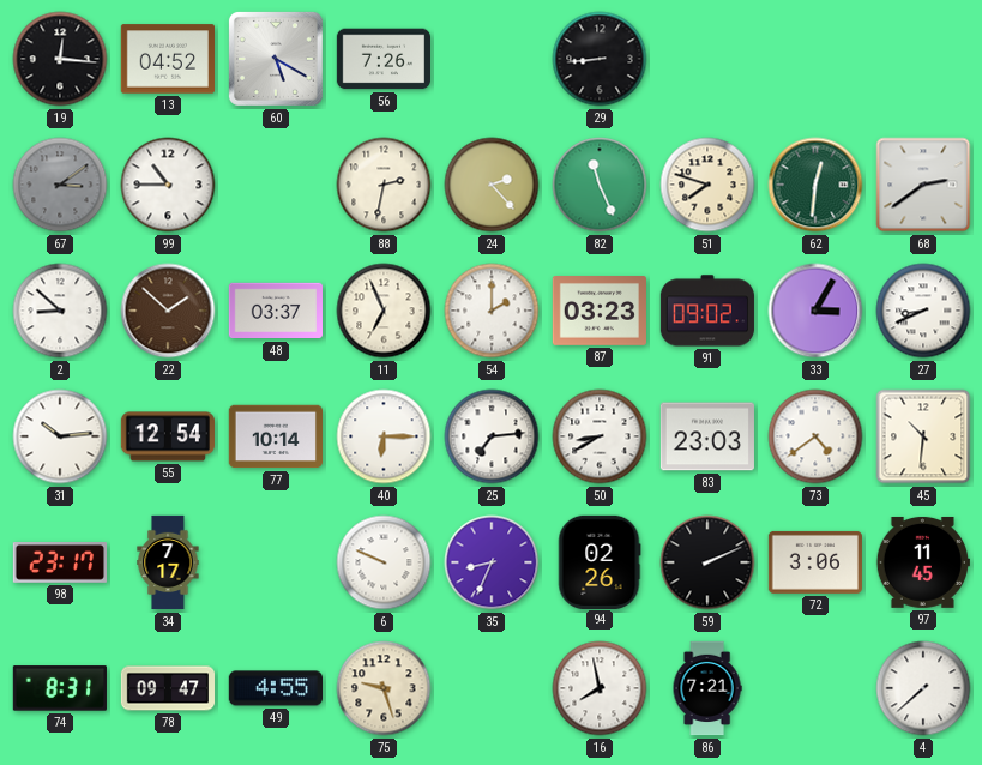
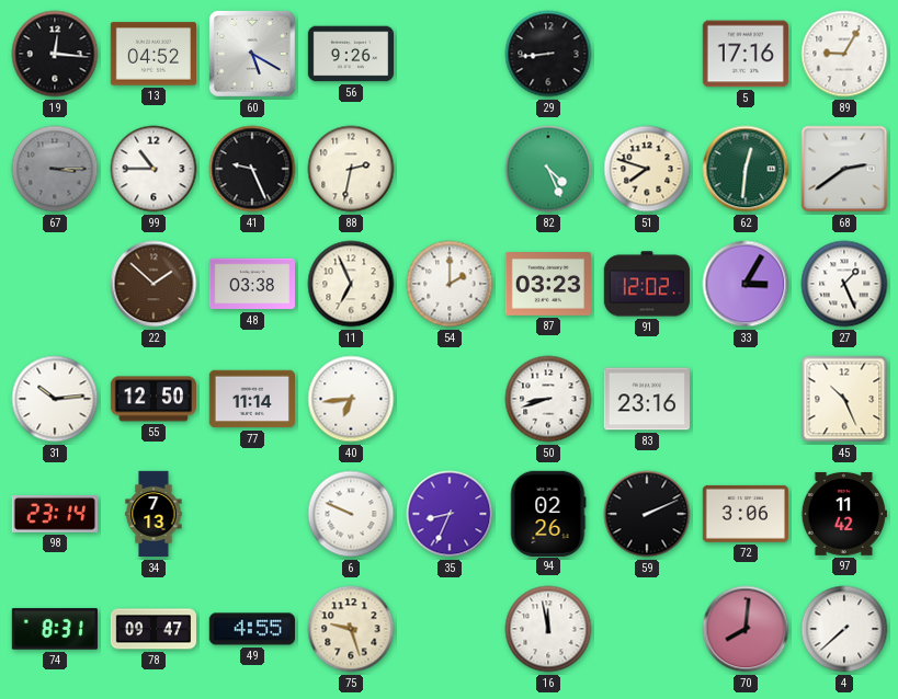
56: 7:26 -> 9:26
5: none -> 17:16
89: none -> 9:05
67: 3:09 -> 3:15
41: none -> 9:26
24: 2:23 -> none
82: 11:26 -> 4:26
2: 8:52 -> none
48: 03:37 -> 03:38
91: 09:02 -> 12:02
27: 8:41 -> 1:26
55: 12:54 -> 12:50
77: 10:14 -> 11:14
40: 6:15 -> 6:44
25: 7:14 -> none
50: 8:40 -> 8:42
83: 23:03 -> 23:16
73: 4:39 -> none
45: 10:31 -> 10:26
98: 23:17 -> 23:14
34: 7:17 -> 7:13
97: 11:45 -> 11:42
16: 7:58 -> 11:58
86: 7:21 -> none
70: none -> 8:01
